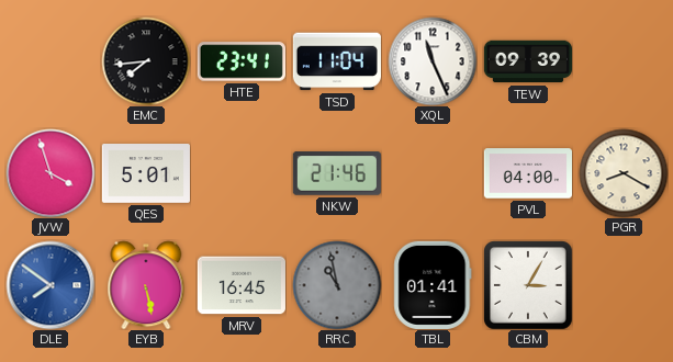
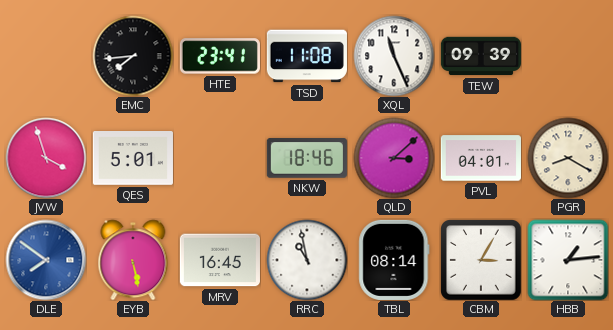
TSD: 11:04 -> 11:08
NKW: 21:46 -> 18:46
QLD: none -> 3:08
PVL: 04:00 -> 04:01
RRC dial: grey -> white
TBL: 01:41 -> 08:14
HBB: none -> 1:14
